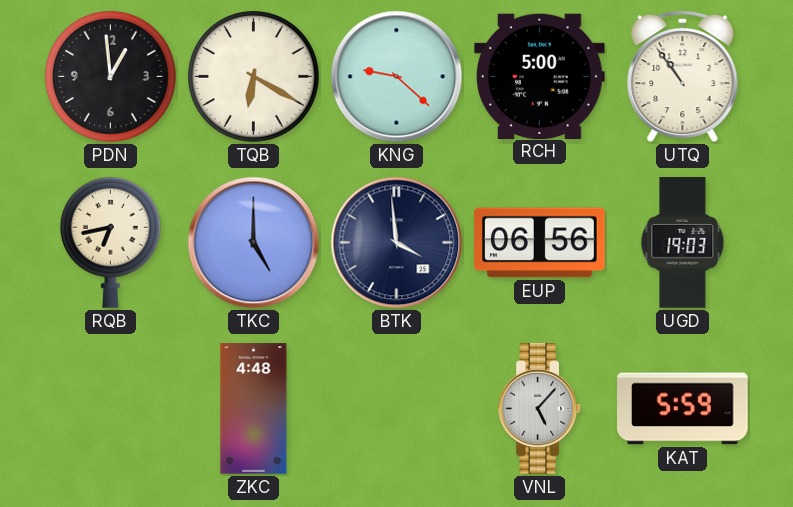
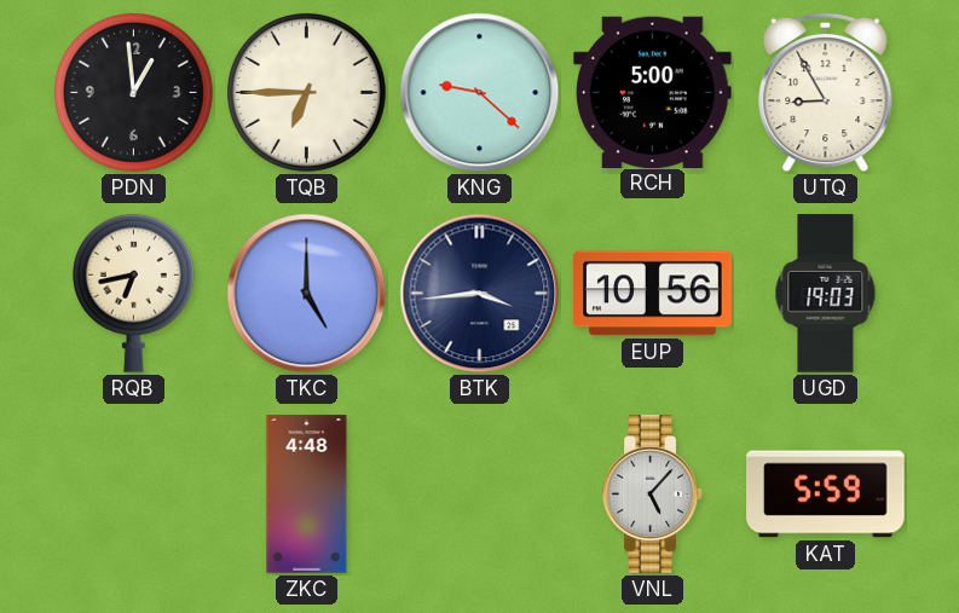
TQB: 6:20 -> 6:45
UTQ: 10:54 -> 8:55
BTK: 3:59 -> 3:44
EUP: 06:56 -> 10:56
